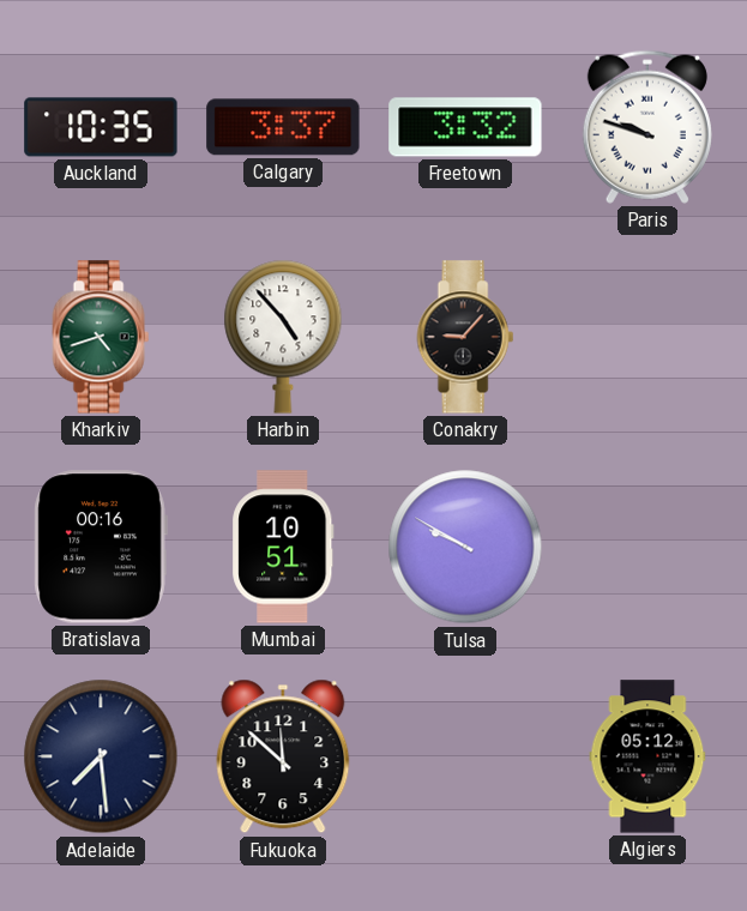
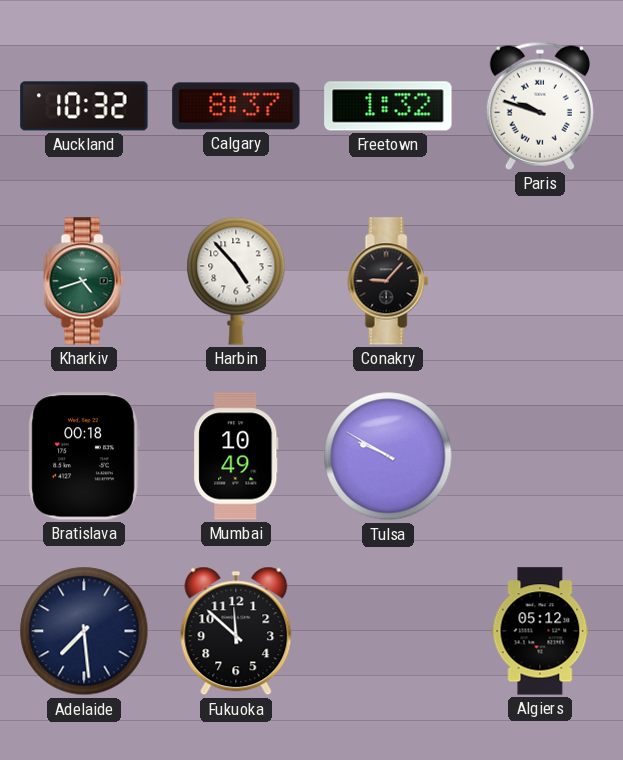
Auckland: 10:35 -> 10:32
Calgary: 3:37 -> 8:37
Freetown: 3:32 -> 1:32
Bratislava: 00:16 -> 00:18
Mumbai: 10:51 -> 10:49
